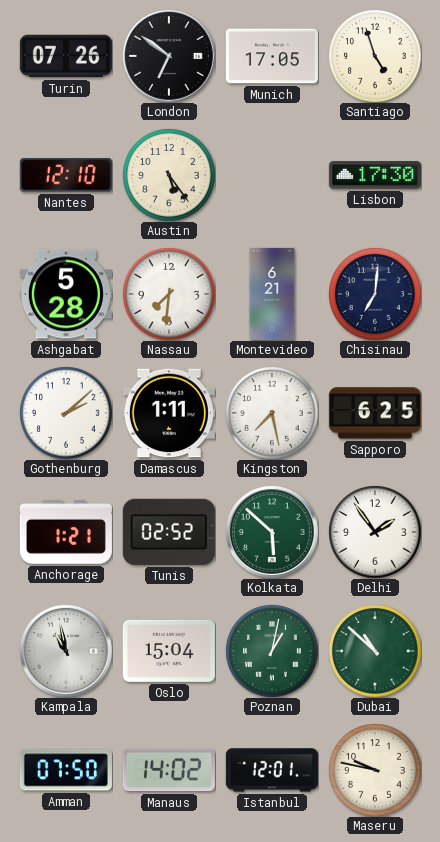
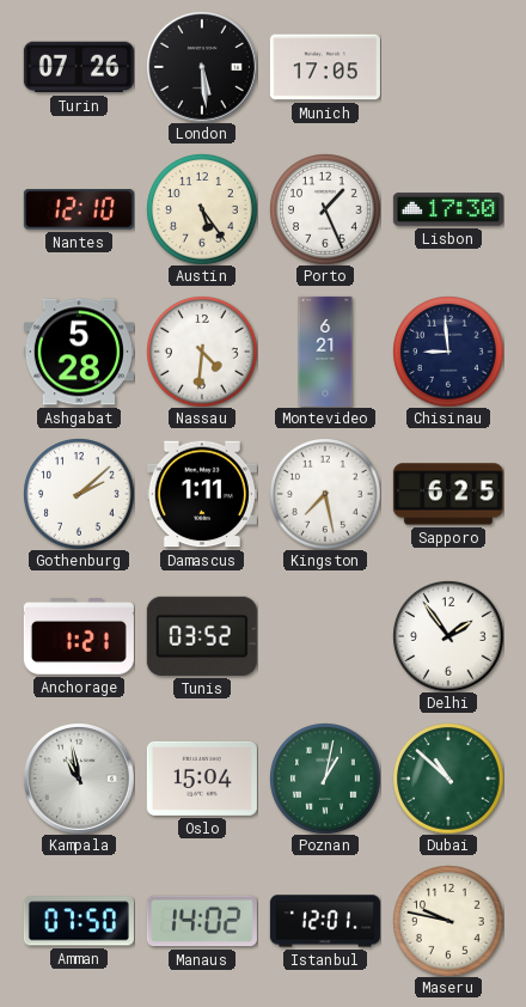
London: 6:51 -> 5:29
Santiago: 4:57 -> none
Porto: none -> 1:26
Nassau: 7:31 -> 4:31
Chisinau: 7:01 -> 8:59
Tunis: 02:52 -> 03:52
Kolkata: 5:52 -> none
